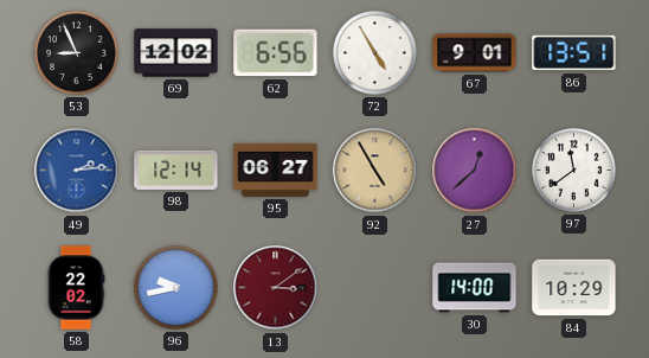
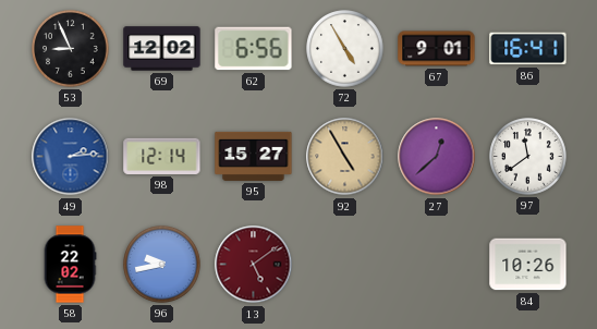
86: 13:51 -> 16:41
95: 06:27 -> 15:27
13: 3:09 -> 5:09
30: 14:00 -> none
84: 10:29 -> 10:26
